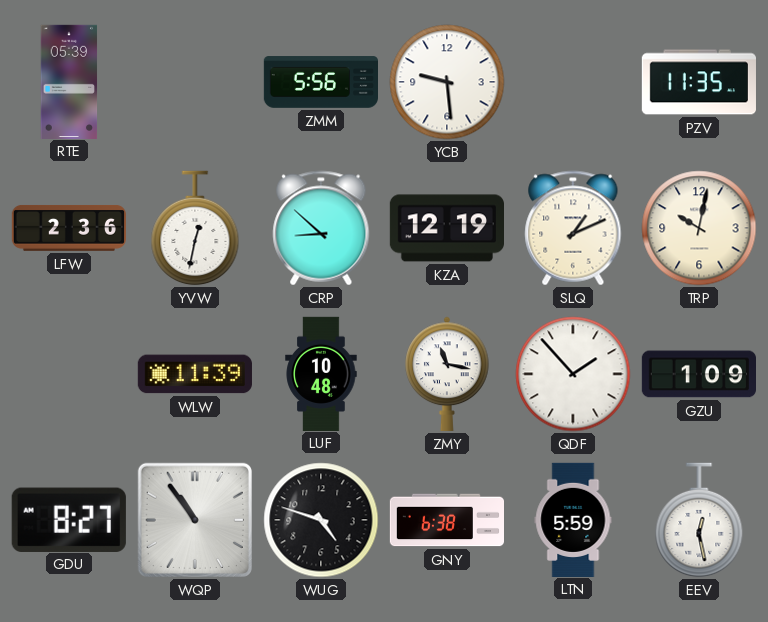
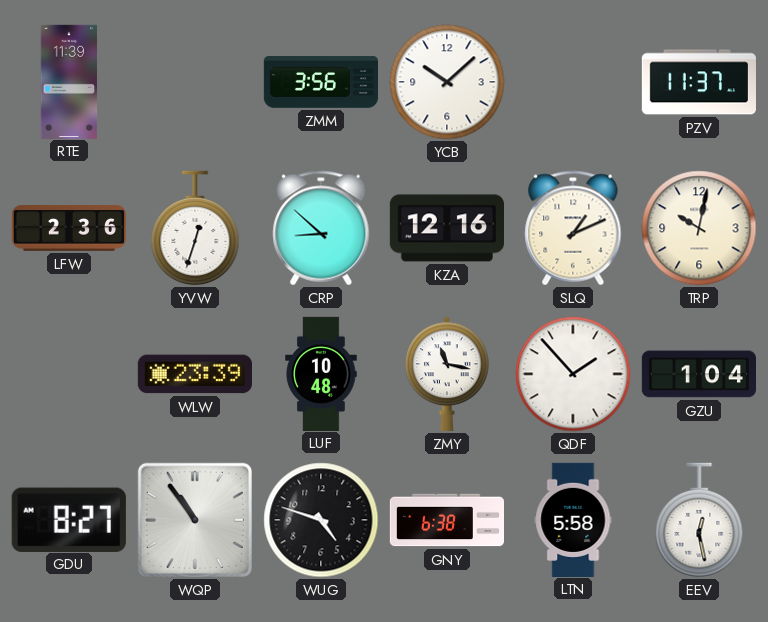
RTE: 05:39 -> 11:39
ZMM: 5:56 -> 3:56
YCB: 9:29 -> 10:08
PZV: 11:35 -> 11:37
YVW: 12:32 -> 12:33
KZA: 12:19 -> 12:16
WLW: 11:39 -> 23:39
GZU: 1:09 -> 1:04
LTN: 5:59 -> 5:58
